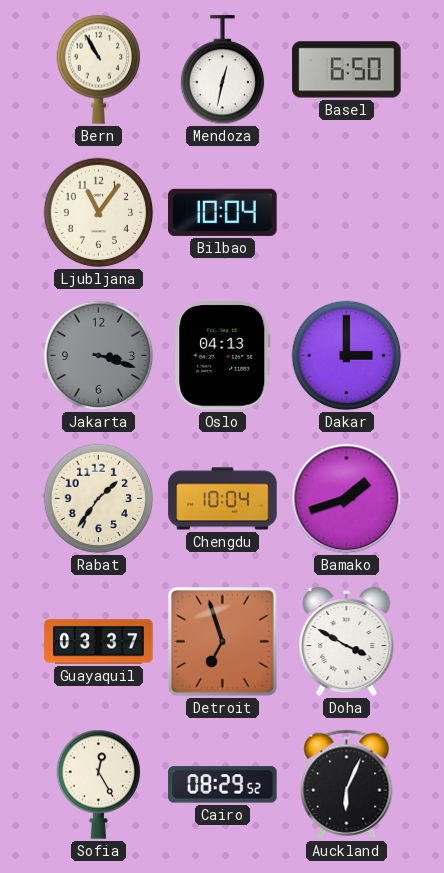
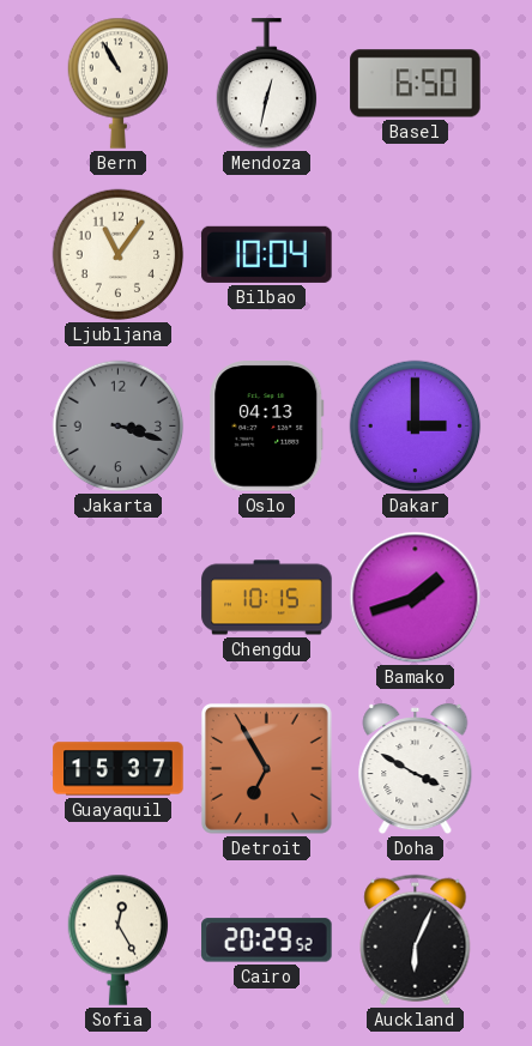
Rabat: 1:36 -> none
Chengdu: 10:04 -> 10:15
Guayaquil: 03:37 -> 15:37
Detroit: 6:57 -> 6:55
Cairo: 08:29 -> 20:29
